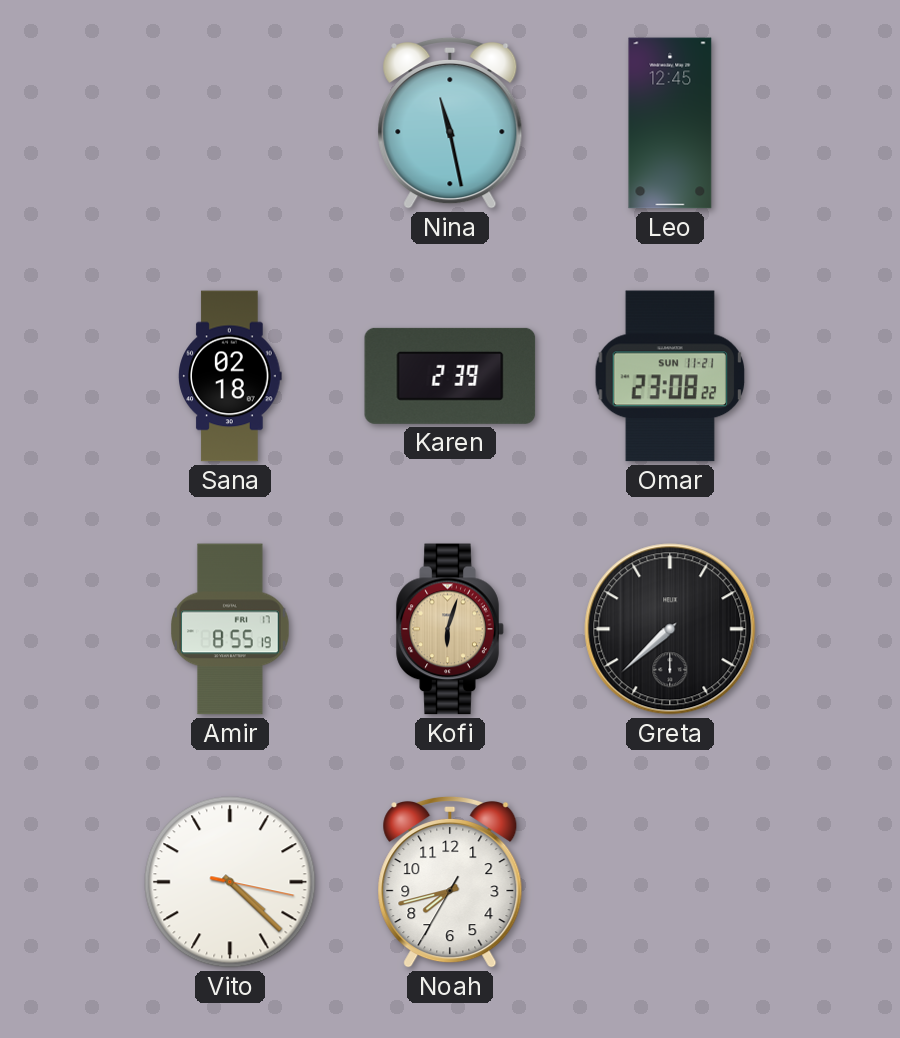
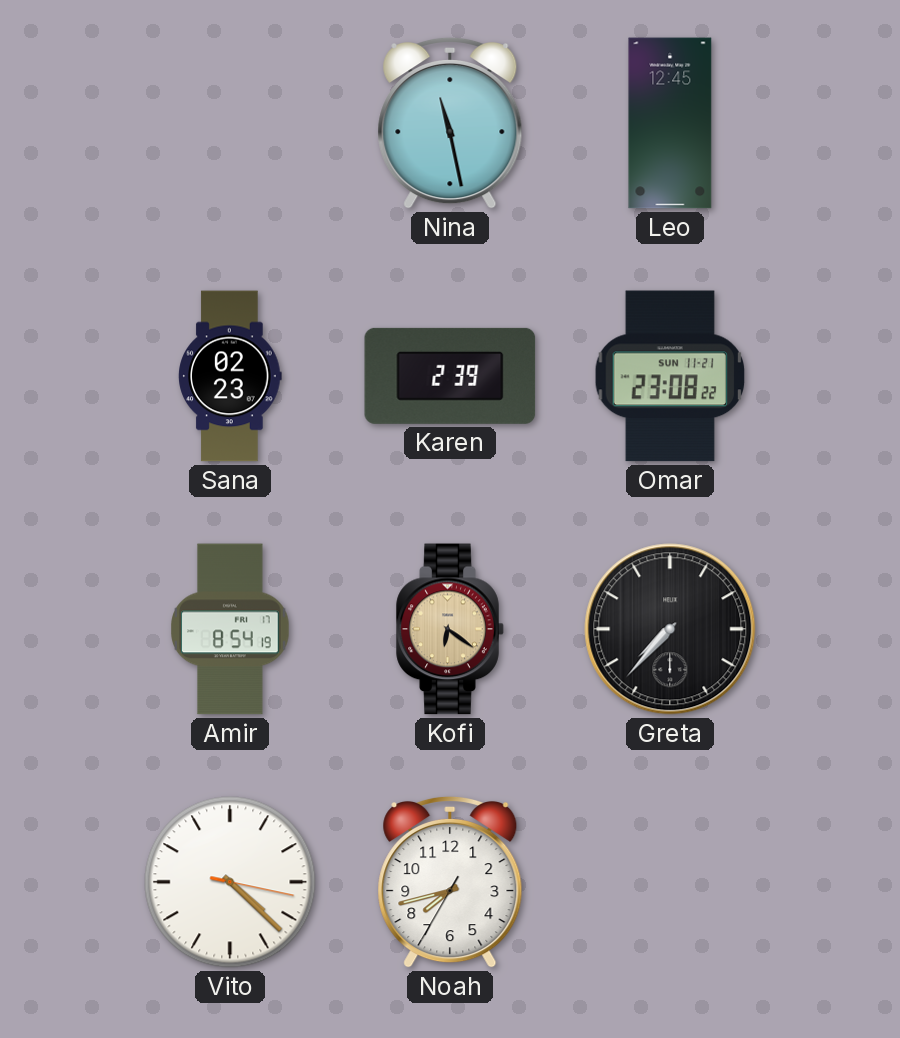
Sana: 02:18 -> 02:23
Amir: 8:55 -> 8:54
Kofi: 6:03 -> 6:21
Greta: 7:38 -> 7:37
